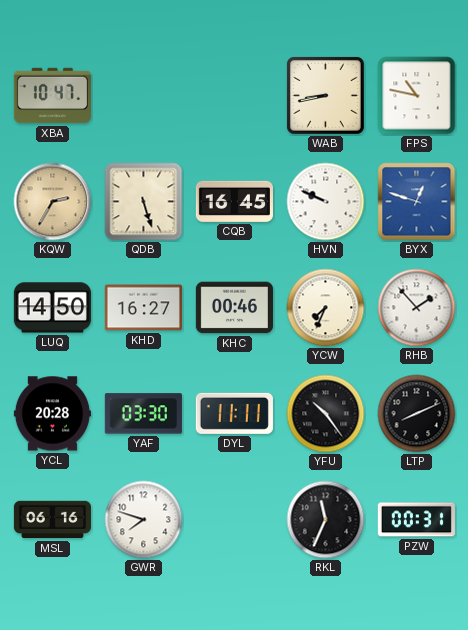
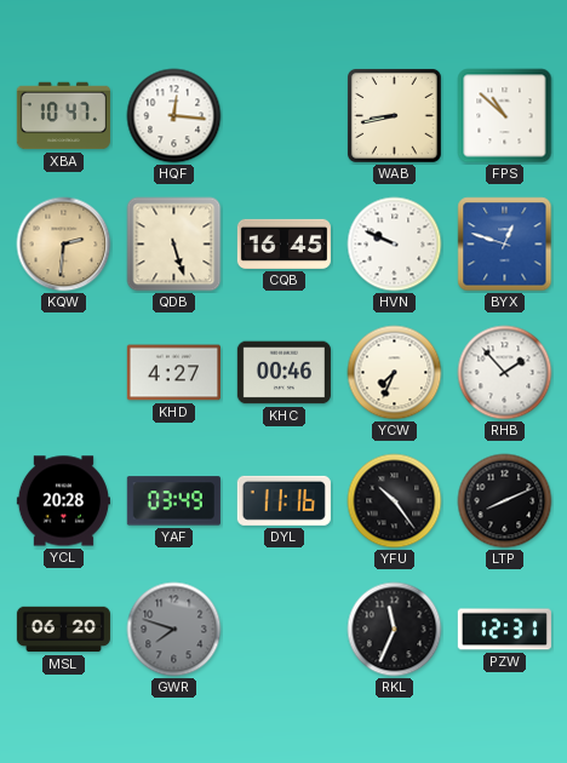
HQF: none -> 12:16
FPS: 10:47 -> 10:52
KQW: 2:35 -> 2:31
LUQ: 14:50 -> none
KHD: 16:27 -> 4:27
YAF: 03:30 -> 03:49
DYL: 11:11 -> 11:16
MSL: 06:16 -> 06:20
GWR dial: white -> grey
PZW: 00:31 -> 12:31
